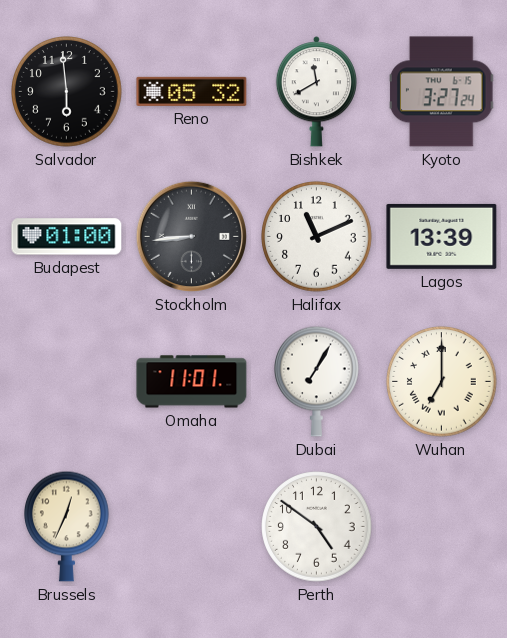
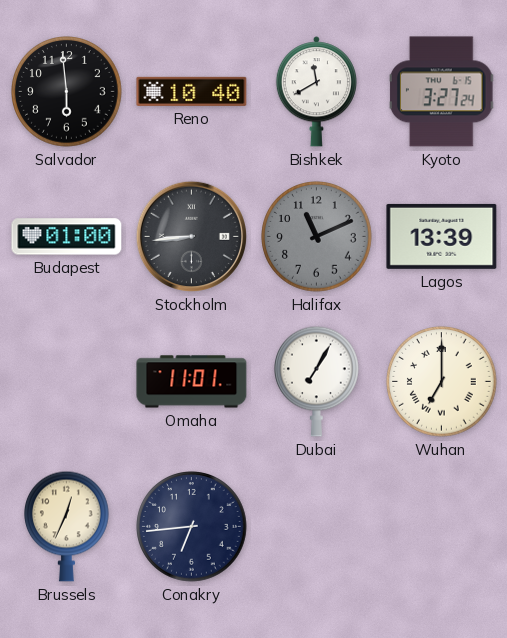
Reno: 05:32 -> 10:40
Halifax dial: white -> grey
Conakry: none -> 6:44
Perth: 4:51 -> none
